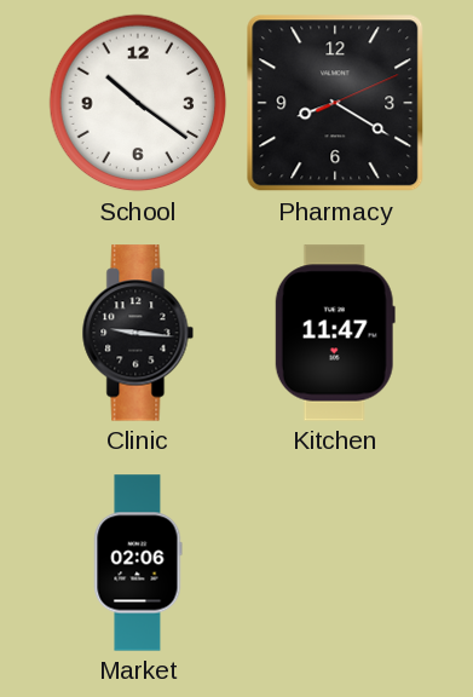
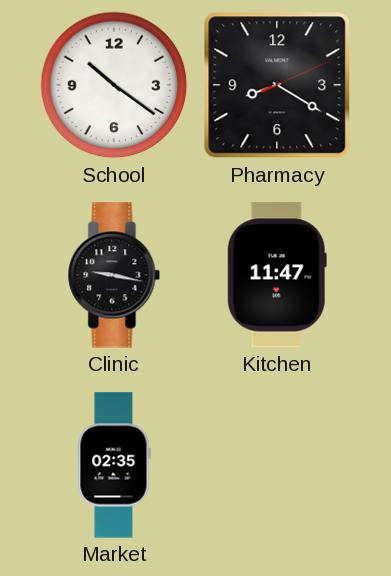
Clinic: 9:16 -> 9:17
Market: 02:06 -> 02:35
